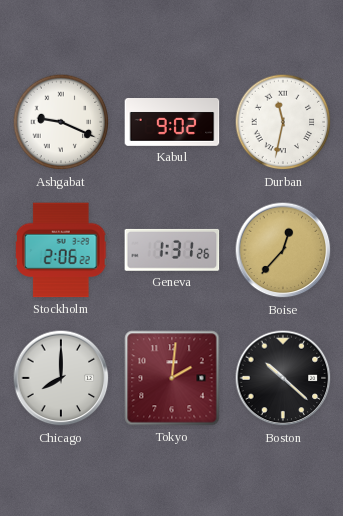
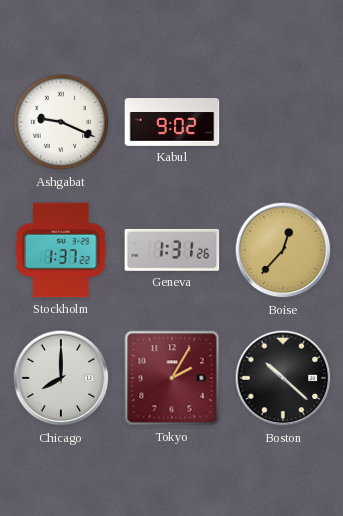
Durban: 11:32 -> none
Stockholm: 2:06 -> 1:37
Tokyo: 2:01 -> 2:05
